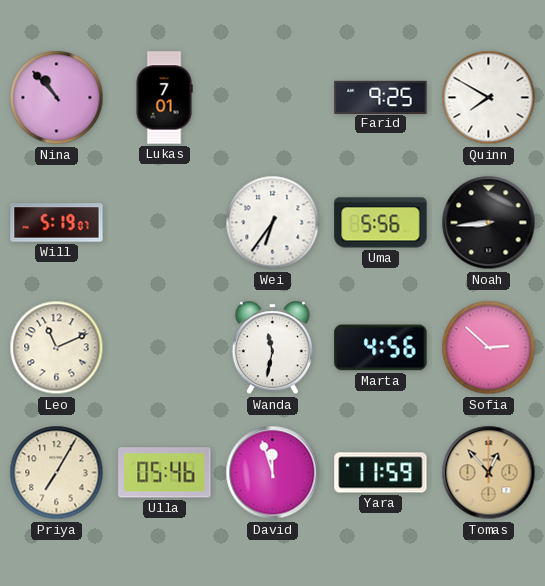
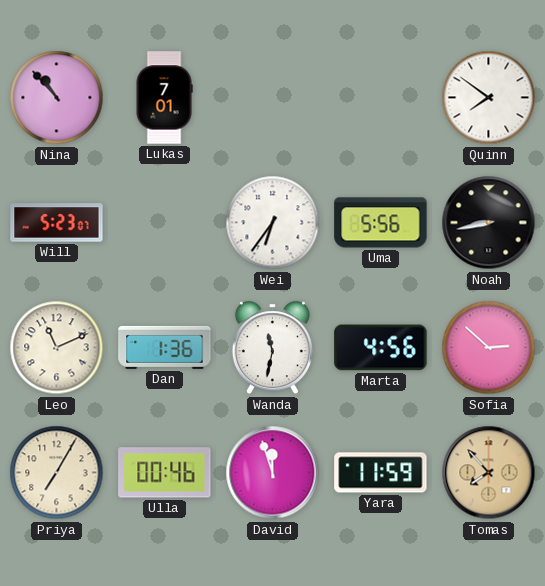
Farid: 9:25 -> none
Quinn: 7:50 -> 7:51
Will: 5:19 -> 5:23
Noah: 8:44 -> 8:43
Dan: none -> 1:36
Ulla: 05:46 -> 00:46
Tomas: 12:53 -> 7:53
